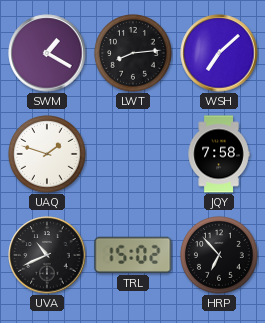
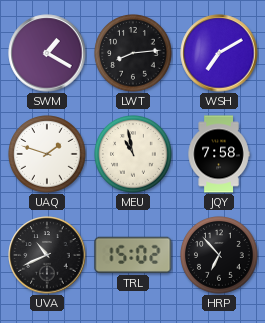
WSH: 7:08 -> 7:10
MEU: none -> 10:58
